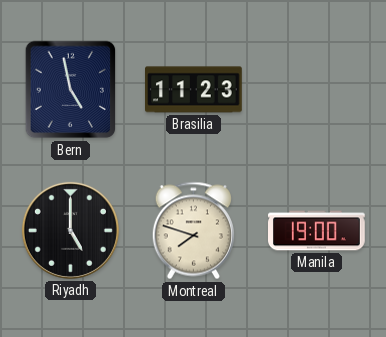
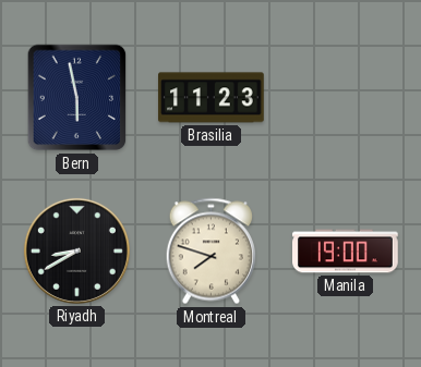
Bern: 4:58 -> 5:58
Riyadh: 5:00 -> 8:40
